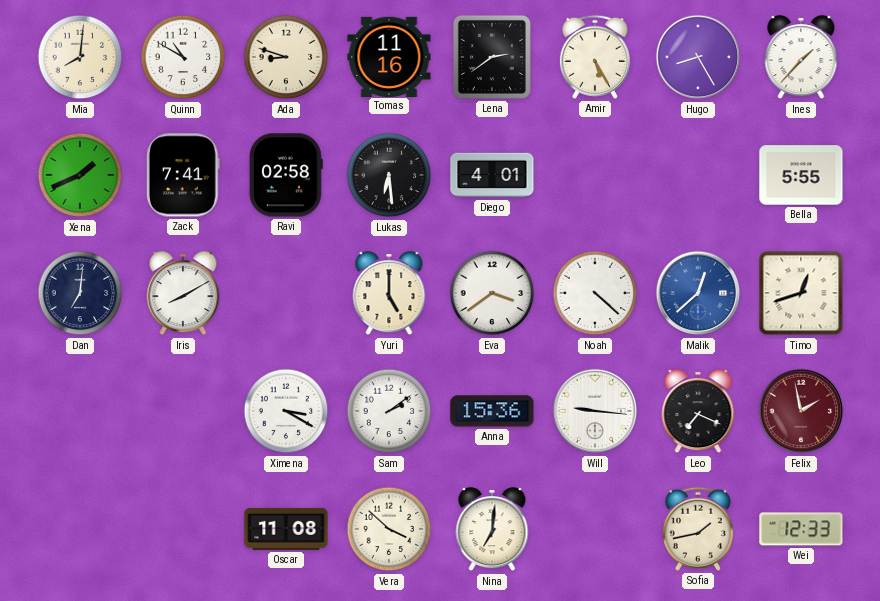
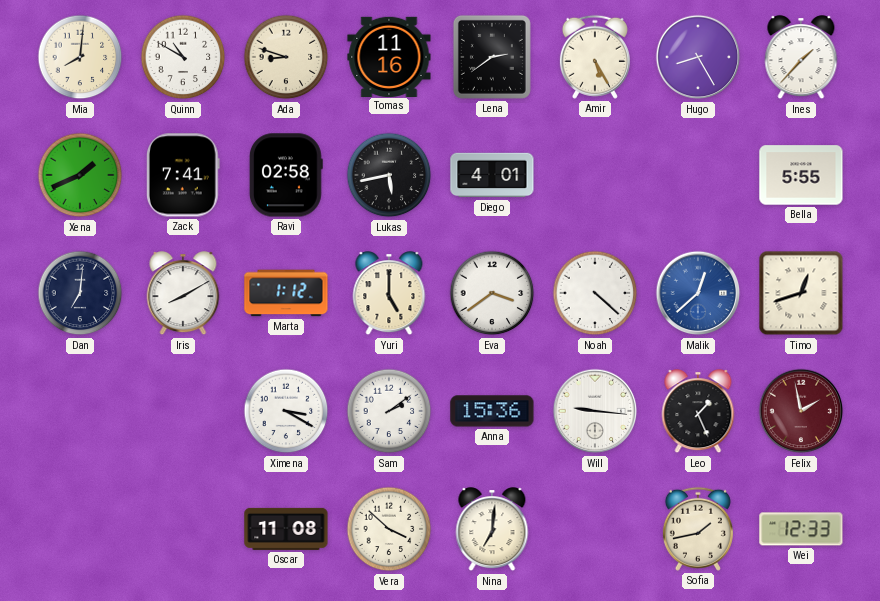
Lukas: 6:29 -> 5:43
Marta: none -> 1:12
Leo: 7:19 -> 1:26
